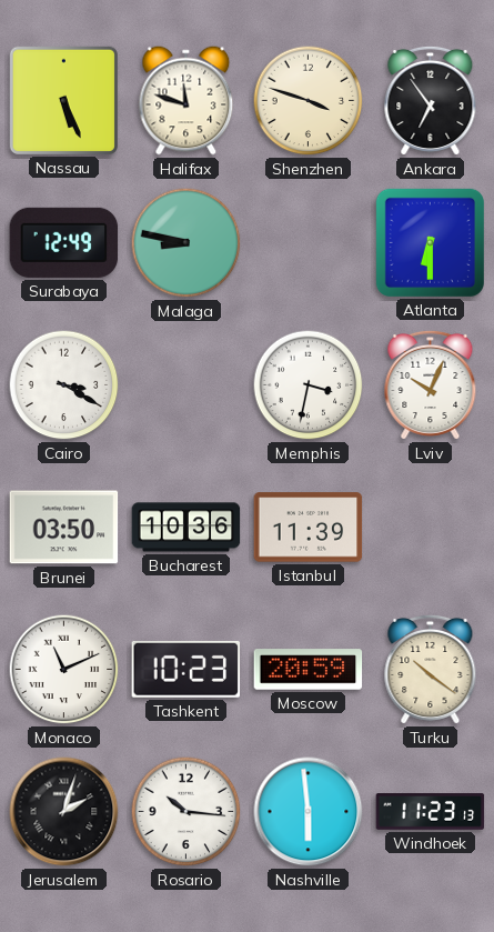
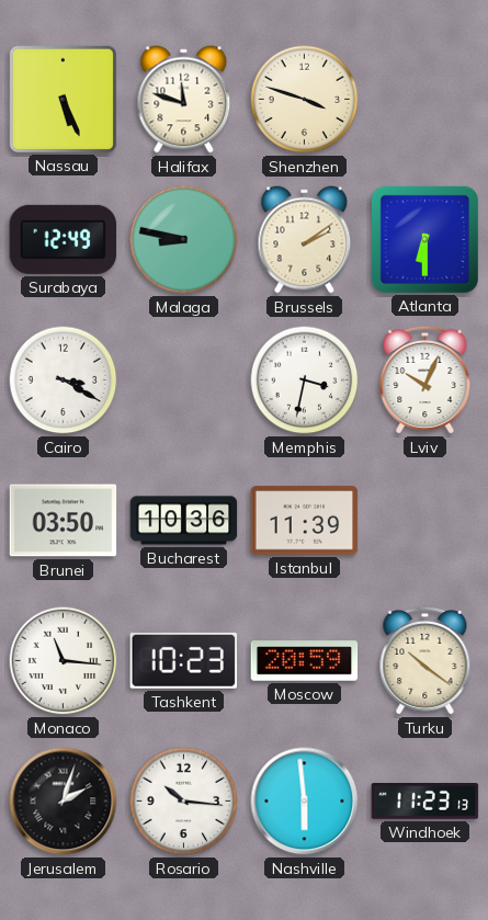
Ankara: 6:54 -> none
Brussels: none -> 2:09
Monaco: 11:11 -> 11:16
